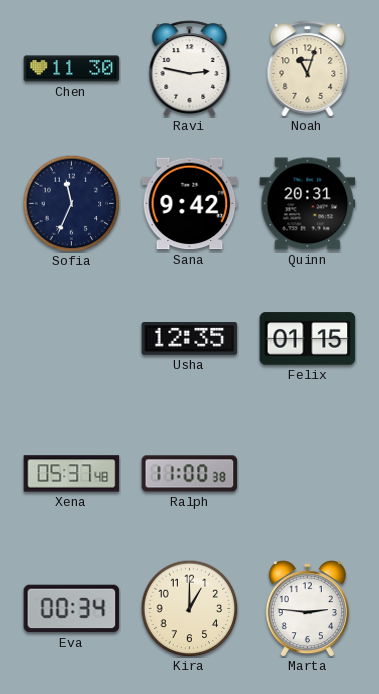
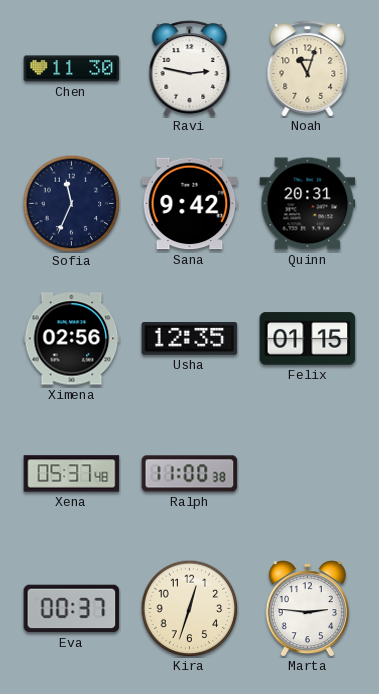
Ximena: none -> 02:56
Eva: 00:34 -> 00:37
Kira: 1:00 -> 12:33
